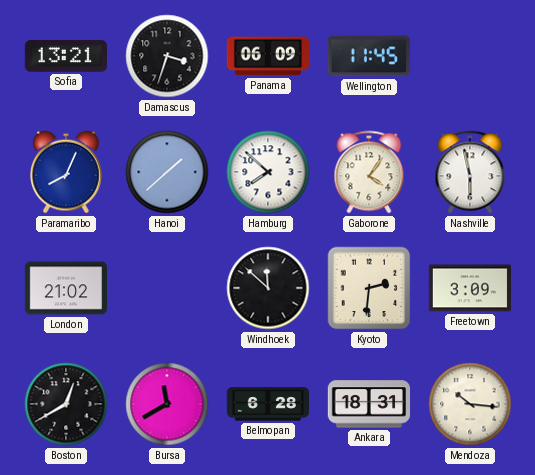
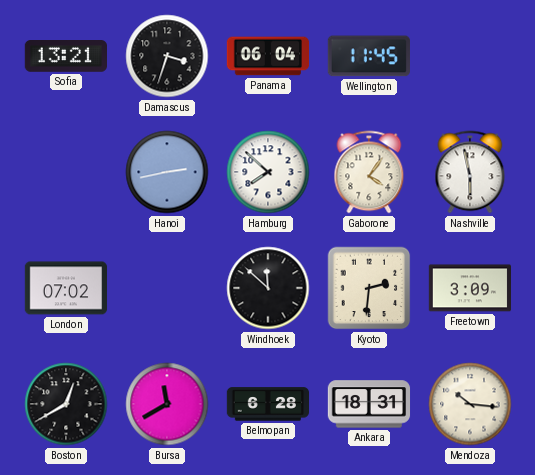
Panama: 06:09 -> 06:04
Paramaribo: 8:04 -> none
Hanoi: 1:38 -> 2:43
London: 21:02 -> 07:02
